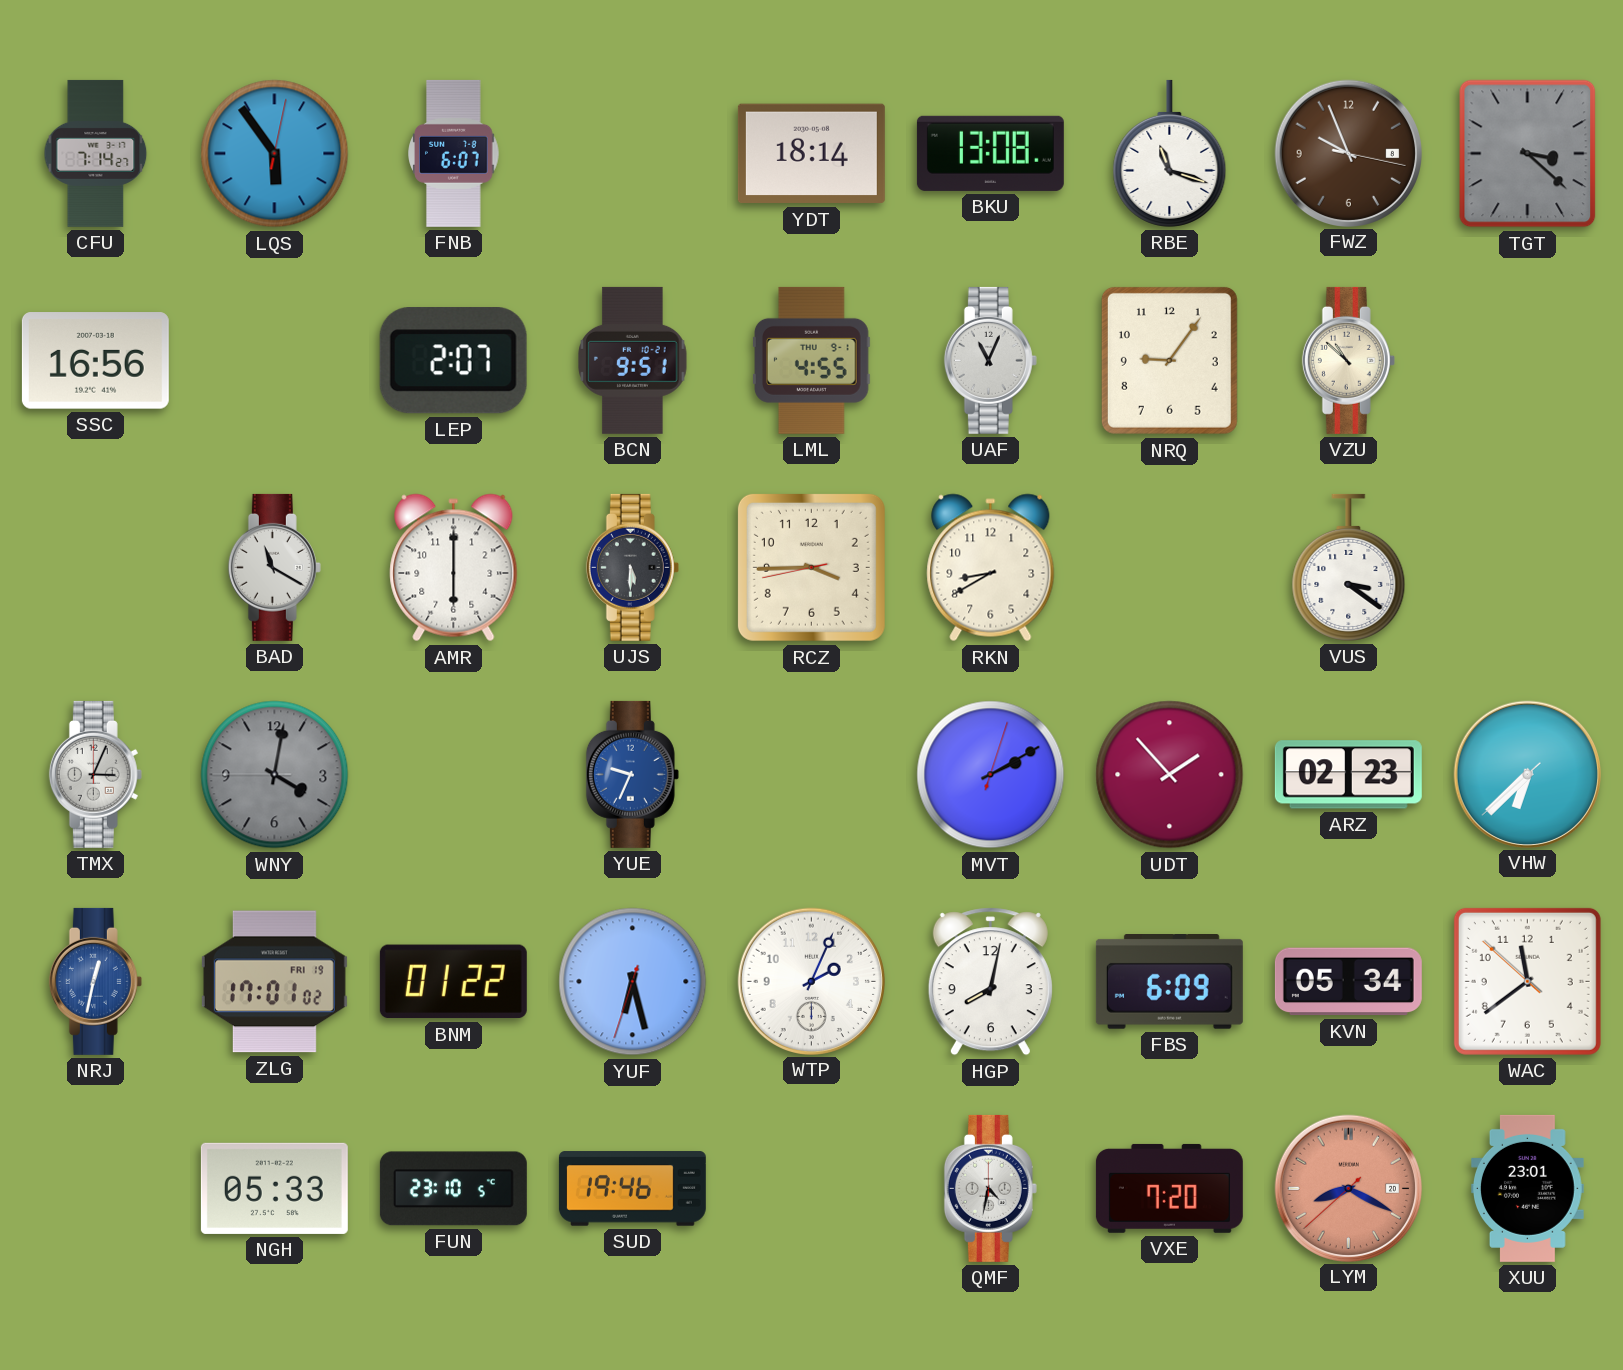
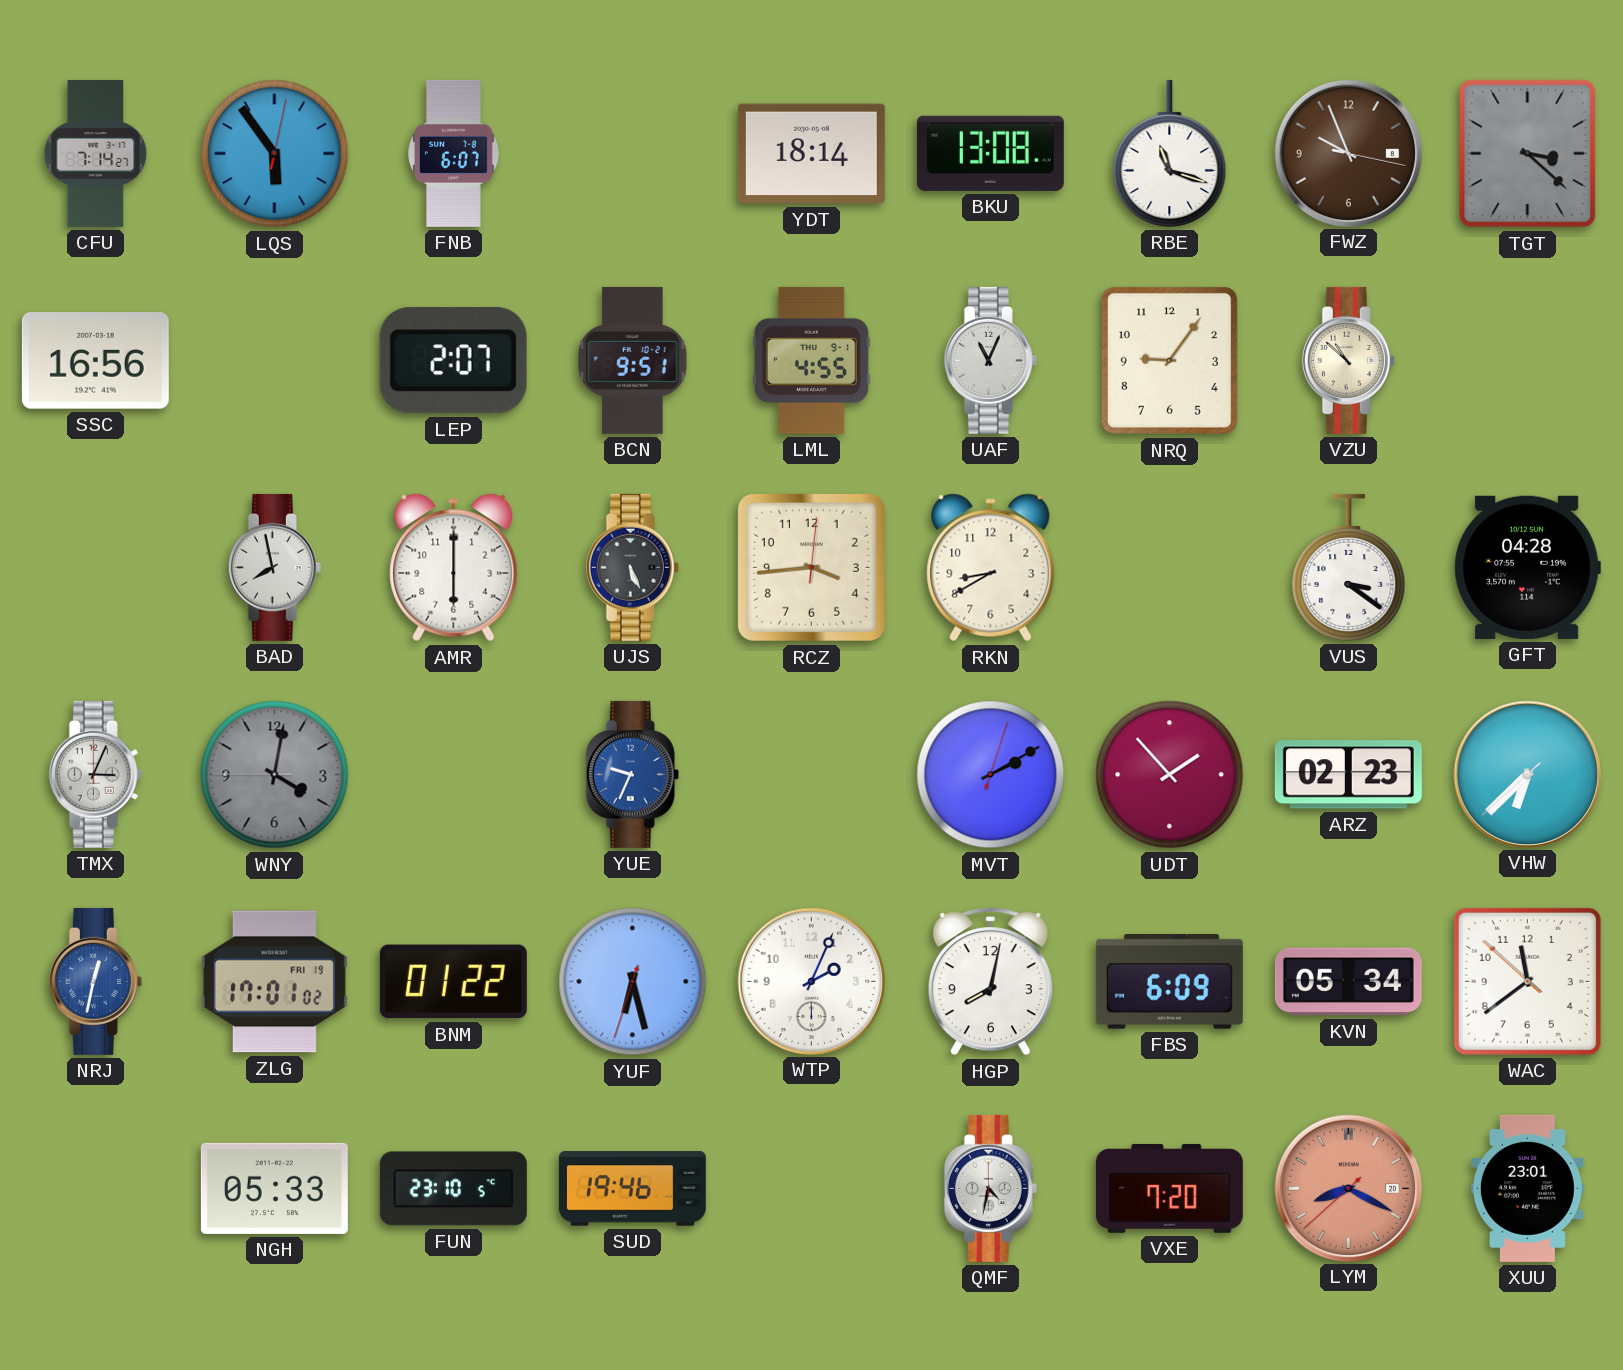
BAD: 11:20 -> 7:58
UJS: 5:30 -> 5:26
RCZ: 3:44:43 -> 3:44:01
GFT: none -> 04:28
